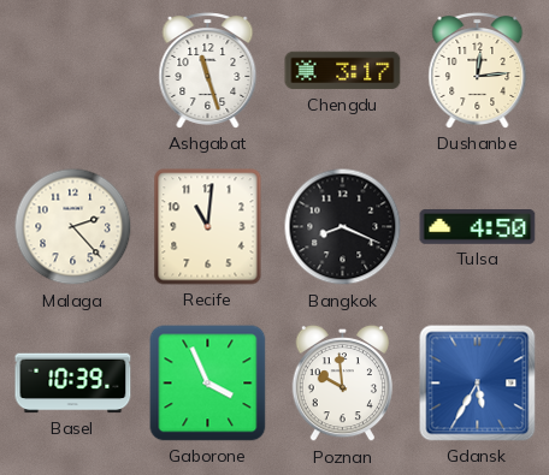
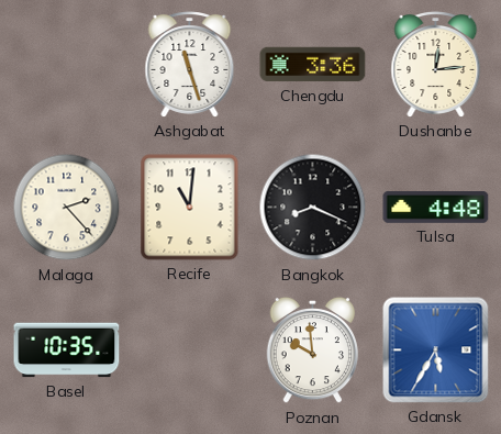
Chengdu: 3:17 -> 3:36
Tulsa: 4:50 -> 4:48
Basel: 10:39 -> 10:35
Gaborone: 3:56 -> none
